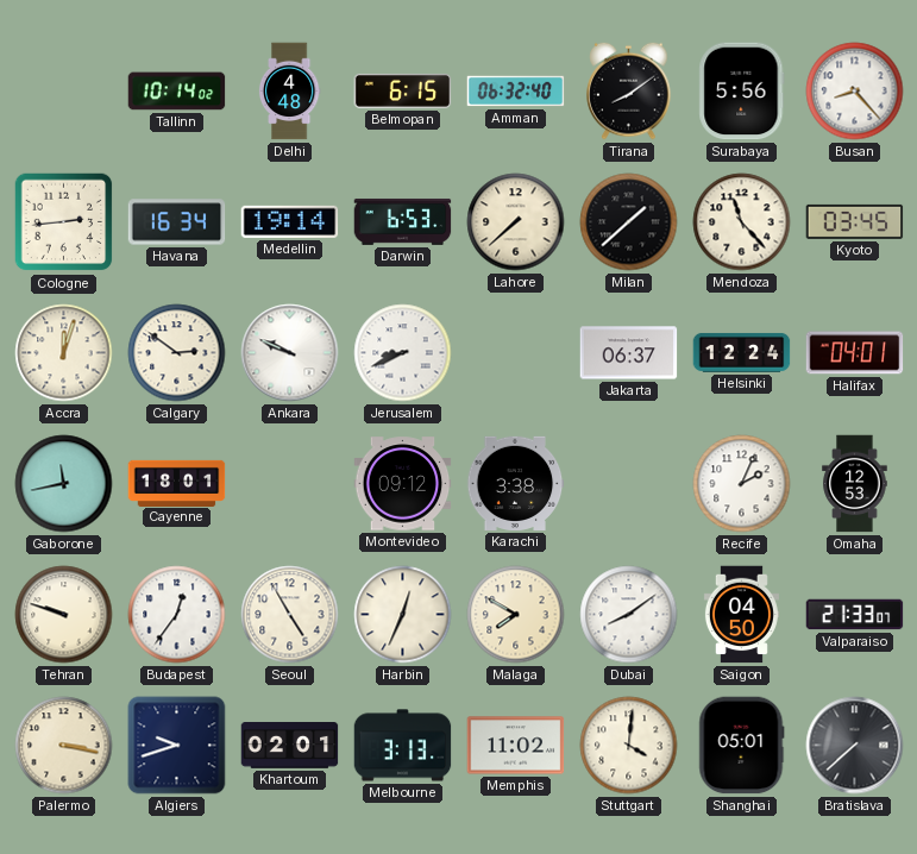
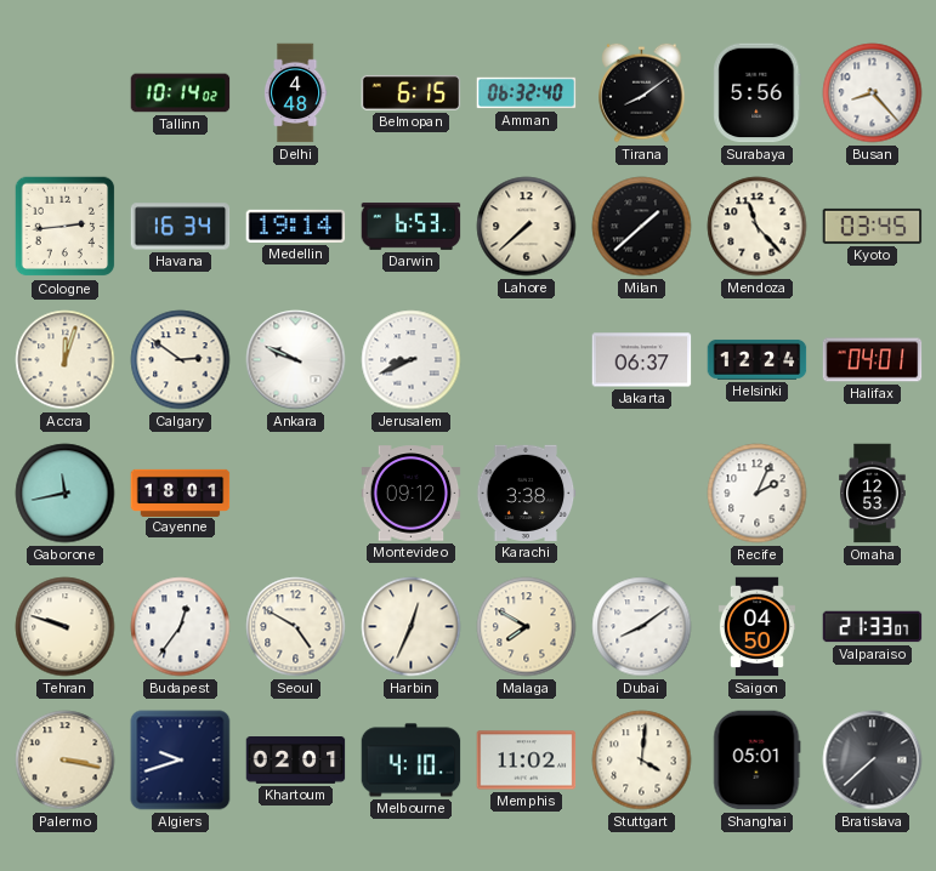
Seoul: 4:55 -> 4:50
Melbourne: 3:13 -> 4:10
